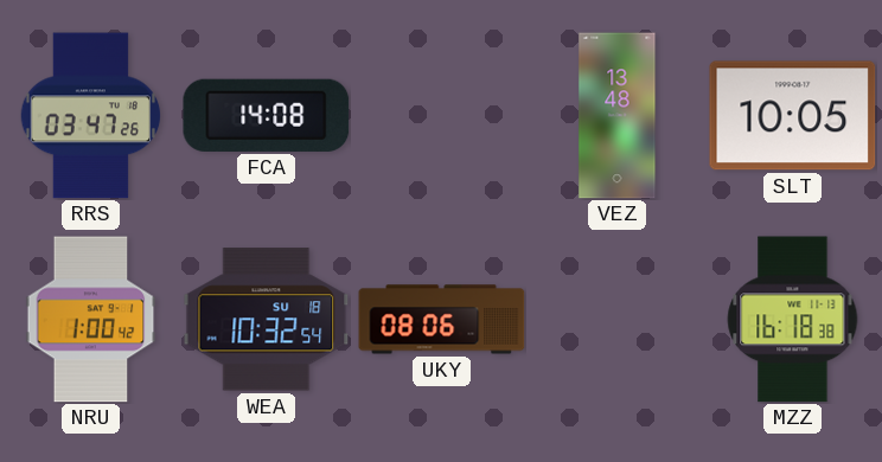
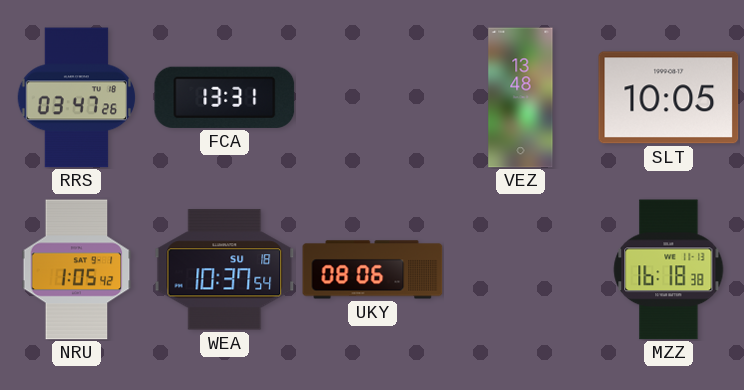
FCA: 14:08 -> 13:31
NRU: 1:00 -> 1:05
WEA: 10:32 -> 10:37
